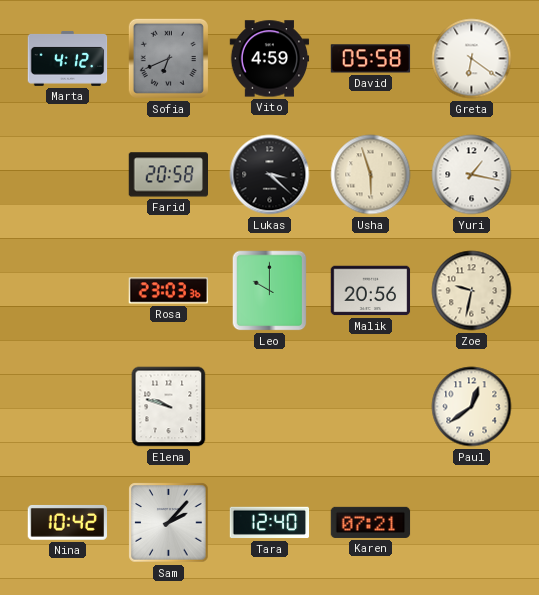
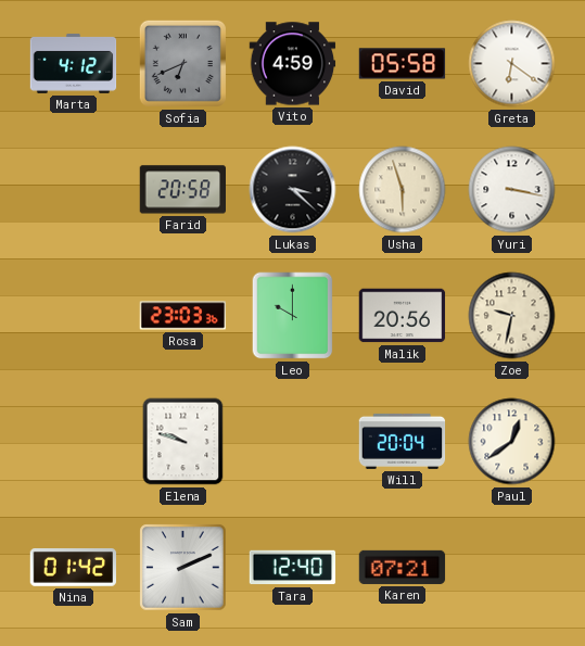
Yuri: 1:17 -> 3:17
Will: none -> 20:04
Nina: 10:42 -> 01:42
Sam: 2:07 -> 2:11
